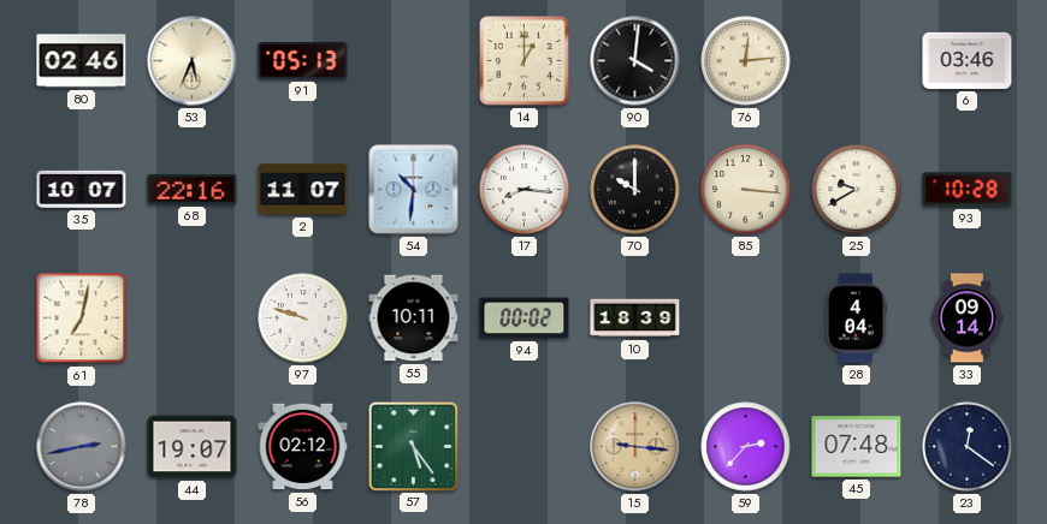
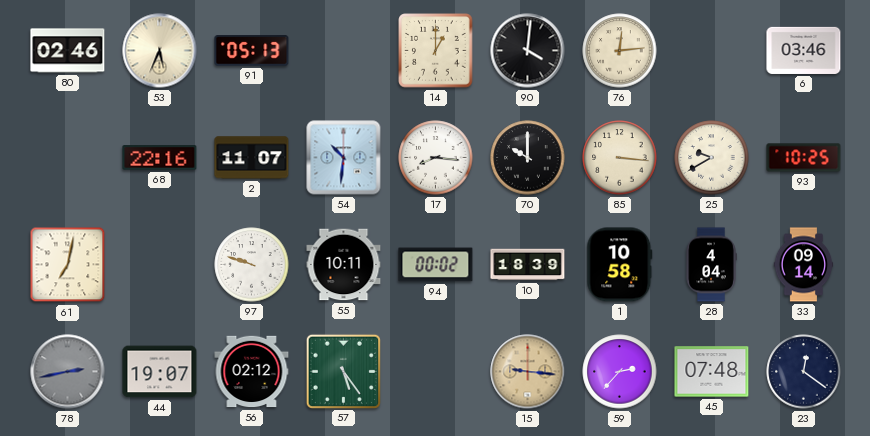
35: 10:07 -> none
93: 10:28 -> 10:25
1: none -> 10:58
